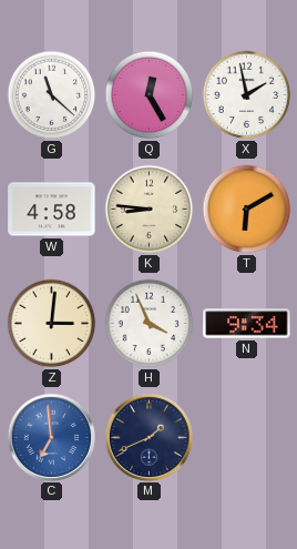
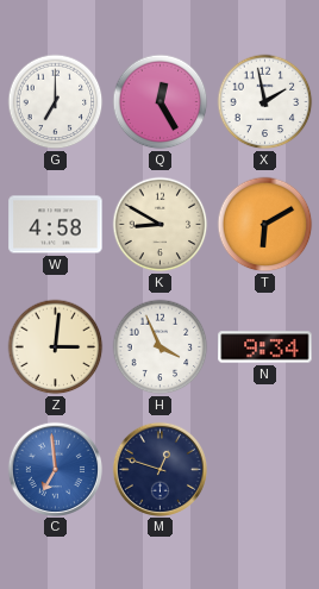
G: 11:22 -> 7:00
K: 8:46 -> 8:50
M: 1:41 -> 12:48
